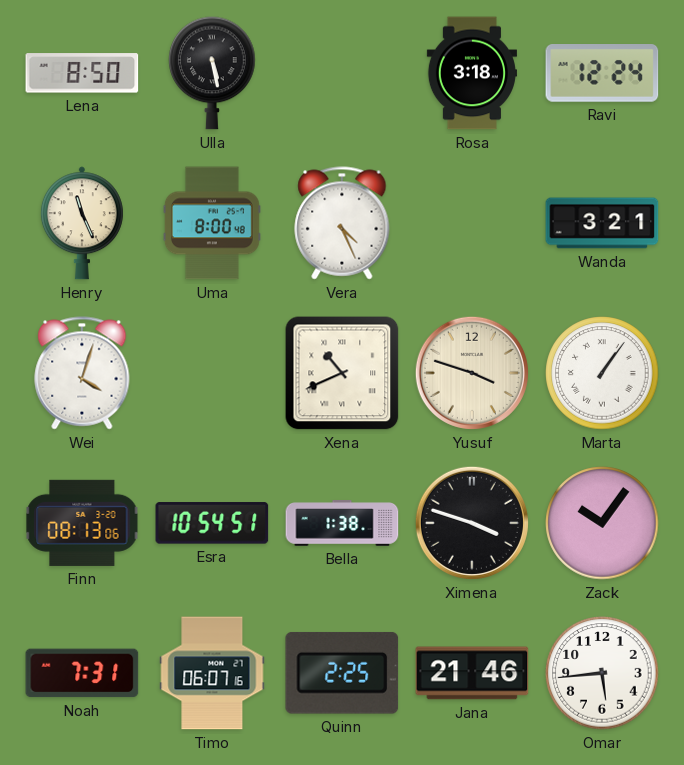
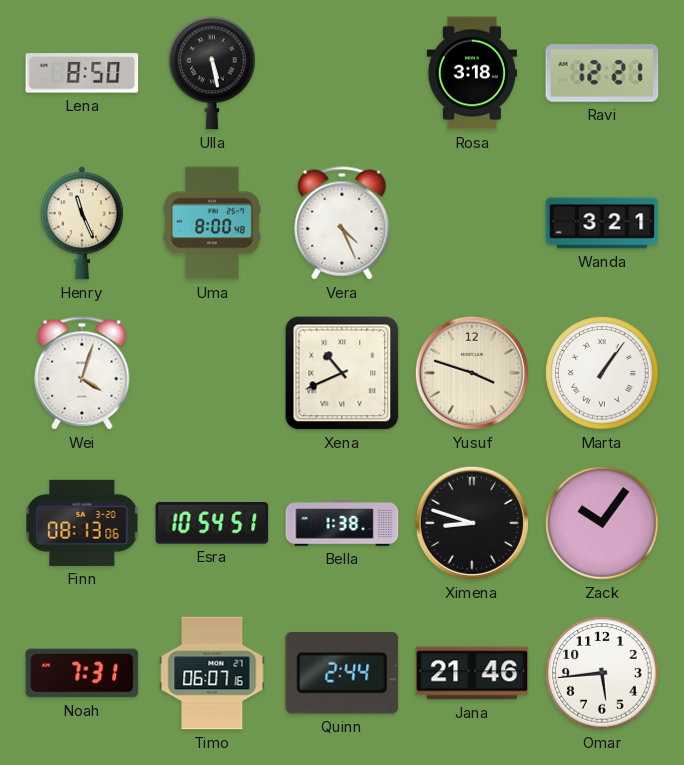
Ravi: 12:24 -> 12:21
Ximena: 3:48 -> 8:48
Quinn: 2:25 -> 2:44
